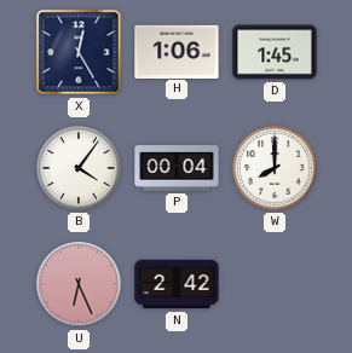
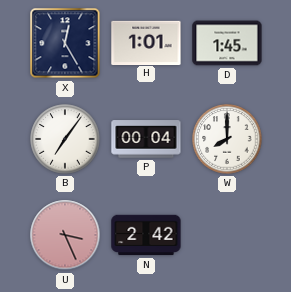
H: 1:06 -> 1:01
B: 4:06 -> 7:06
U: 6:26 -> 3:26
